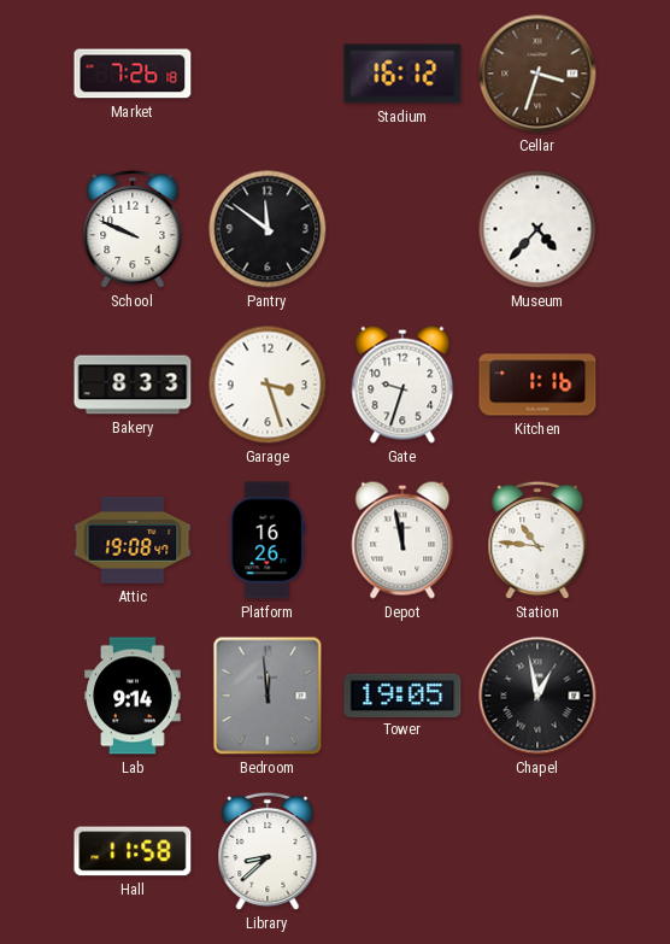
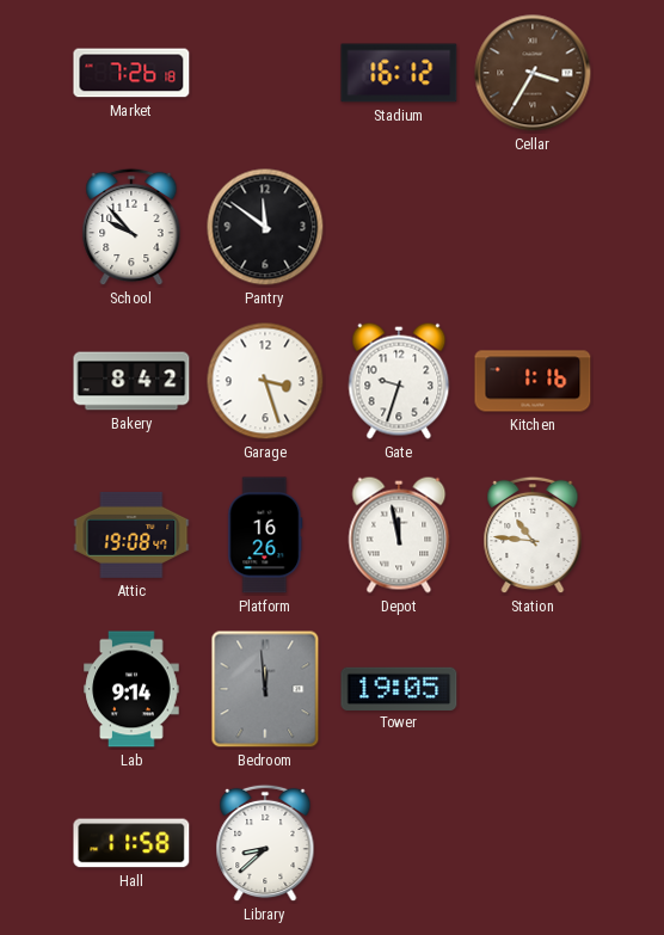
Cellar: 3:33 -> 3:35
School: 9:49 -> 9:53
Museum: 4:37 -> none
Bakery: 8:33 -> 8:42
Chapel: 12:58 -> none
